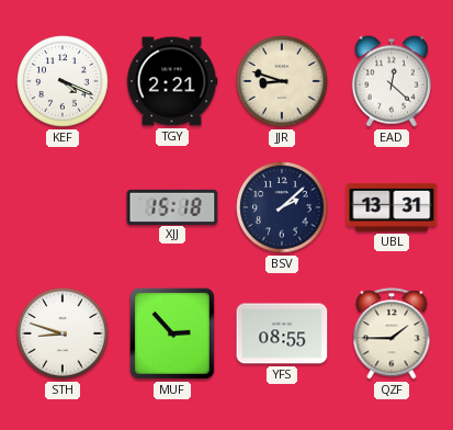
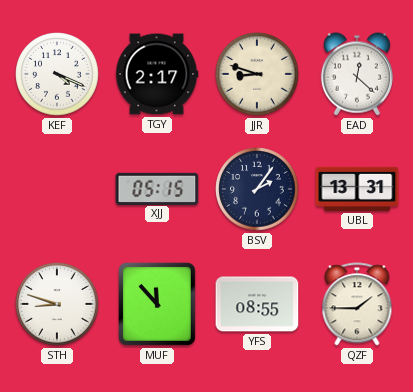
TGY: 2:21 -> 2:17
XJJ: 15:18 -> 05:15
BSV: 2:08 -> 2:06
MUF: 2:53 -> 11:53
